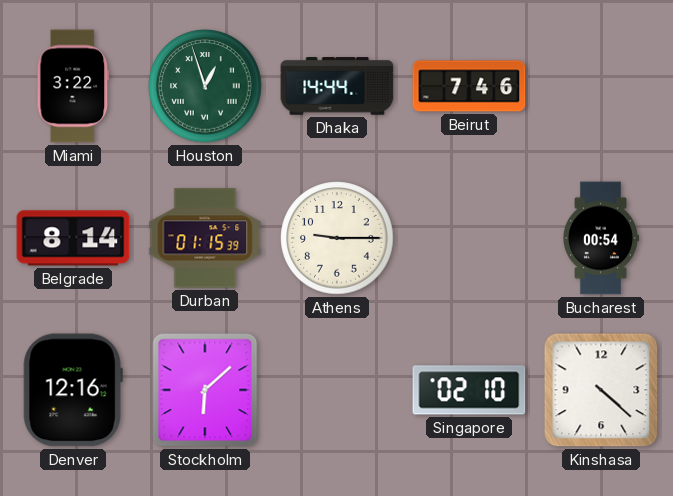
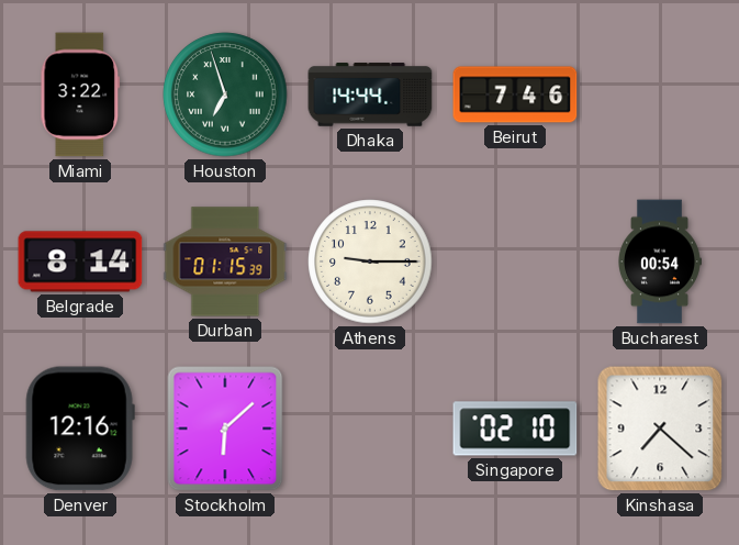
Houston: 12:57 -> 6:57
Kinshasa: 4:22 -> 7:22
